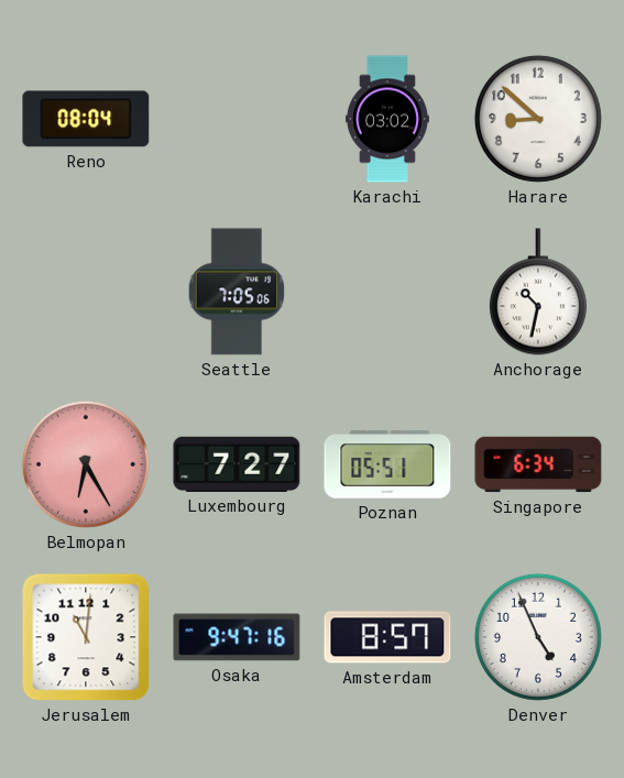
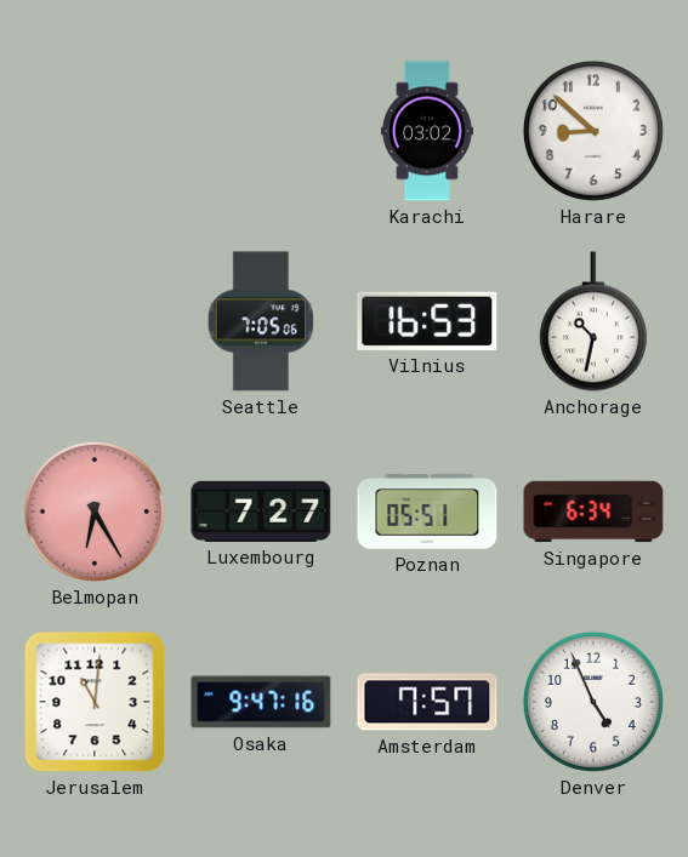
Reno: 08:04 -> none
Vilnius: none -> 16:53
Amsterdam: 8:57 -> 7:57
